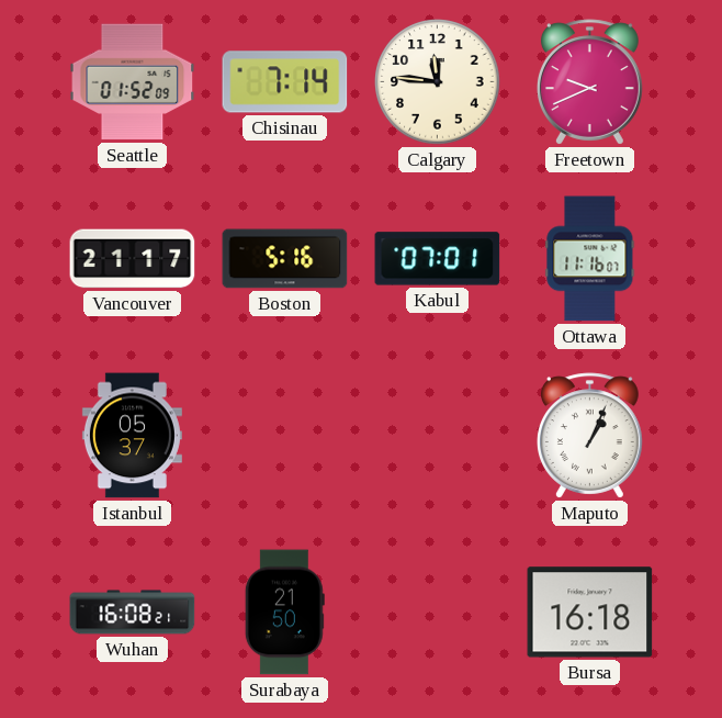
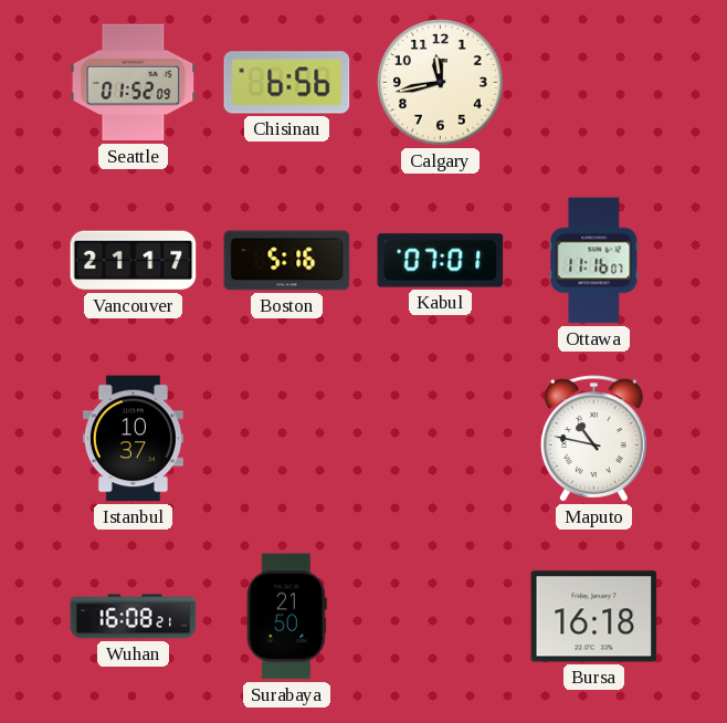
Chisinau: 7:14 -> 6:56
Calgary: 11:46 -> 11:43
Freetown: 9:41 -> none
Istanbul: 05:37 -> 10:37
Maputo: 1:04 -> 10:47
